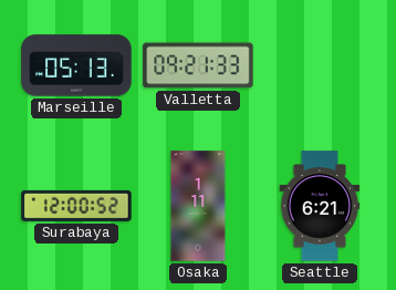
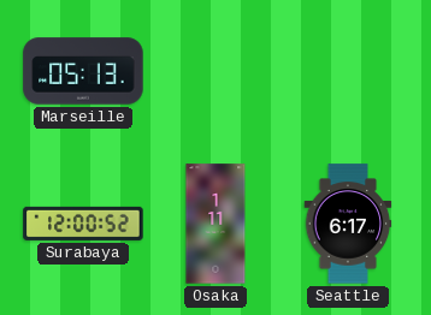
Valletta: 09:21 -> none
Seattle: 6:21 -> 6:17
